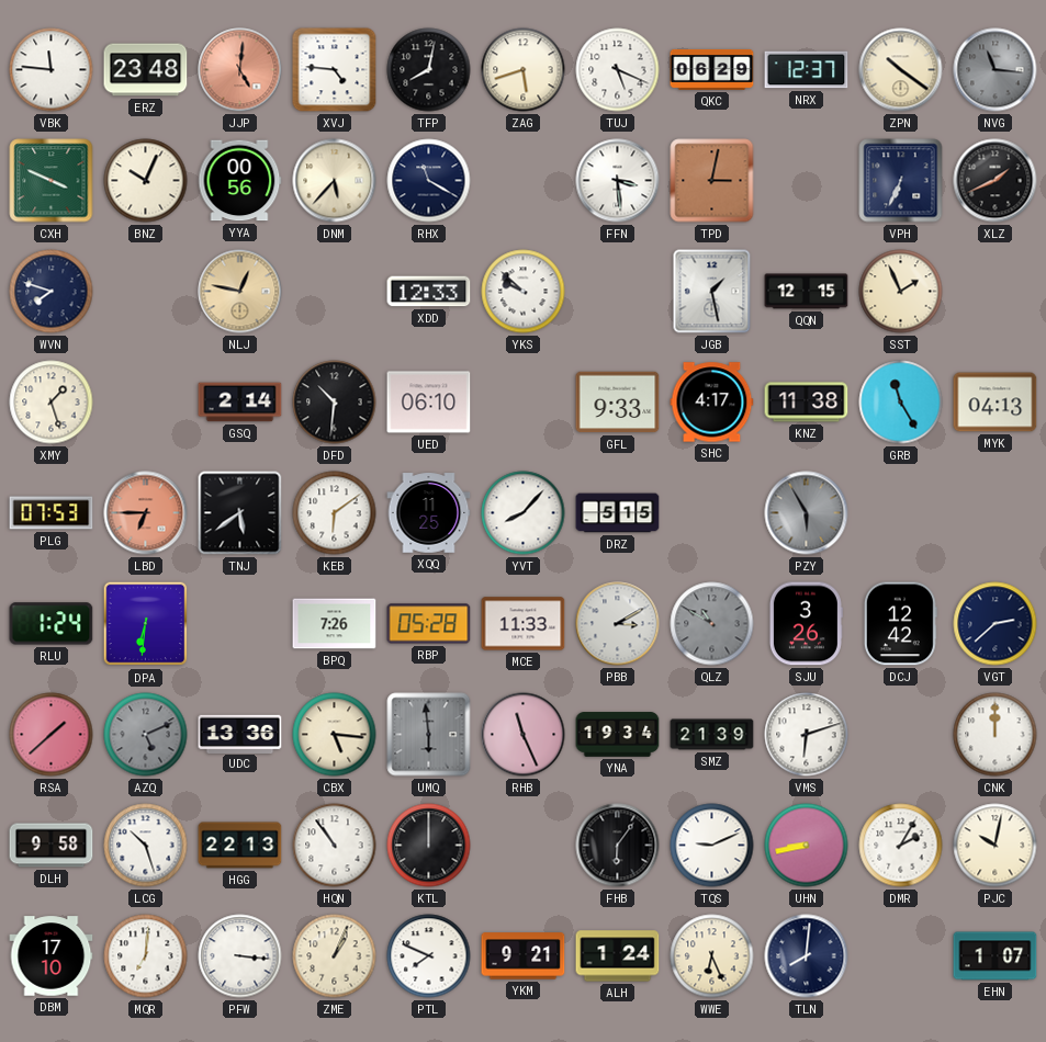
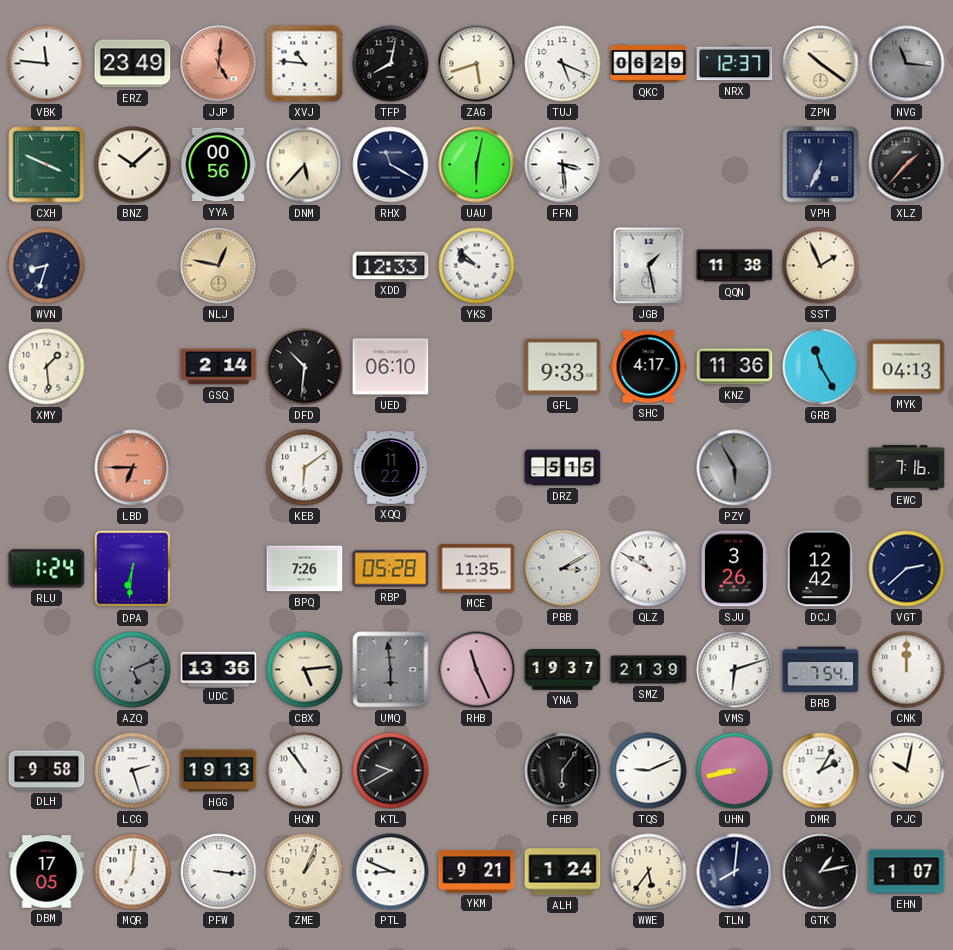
ERZ: 23:48 -> 23:49
XVJ: 4:46 -> 10:46
BNZ: 10:04 -> 10:08
UAU: none -> 6:02
TPD: 3:02 -> none
XLZ: 1:41 -> 1:37
WVN: 7:48 -> 8:33
QQN: 12:15 -> 11:38
XMY: 1:27 -> 1:29
KNZ: 11:38 -> 11:36
PLG: 07:53 -> none
TNJ: 5:39 -> none
XQQ: 11:25 -> 11:22
YVT: 8:07 -> none
EWC: none -> 7:16
MCE: 11:33 -> 11:35
QLZ dial: grey -> white
RSA: 1:38 -> none
CBX: 5:16 -> 5:14
YNA: 19:34 -> 19:37
BRB: none -> 7:54
LCG: 10:27 -> 2:27
HGG: 22:13 -> 19:13
KTL: 12:00 -> 9:40
DBM: 17:10 -> 17:05
PTL: 7:49 -> 8:49
WWE: 6:26 -> 5:36
GTK: none -> 1:13
